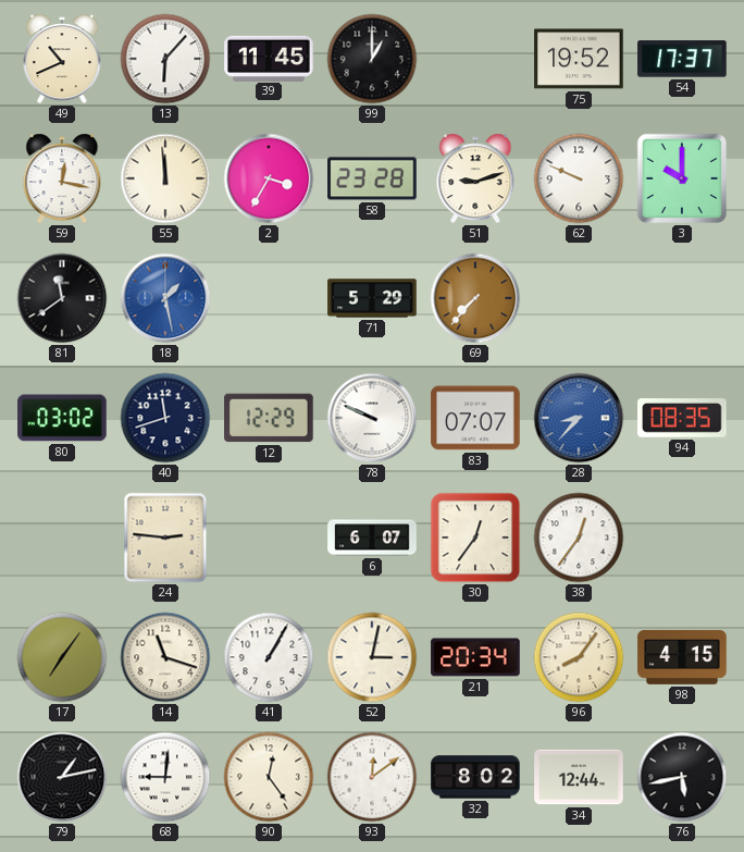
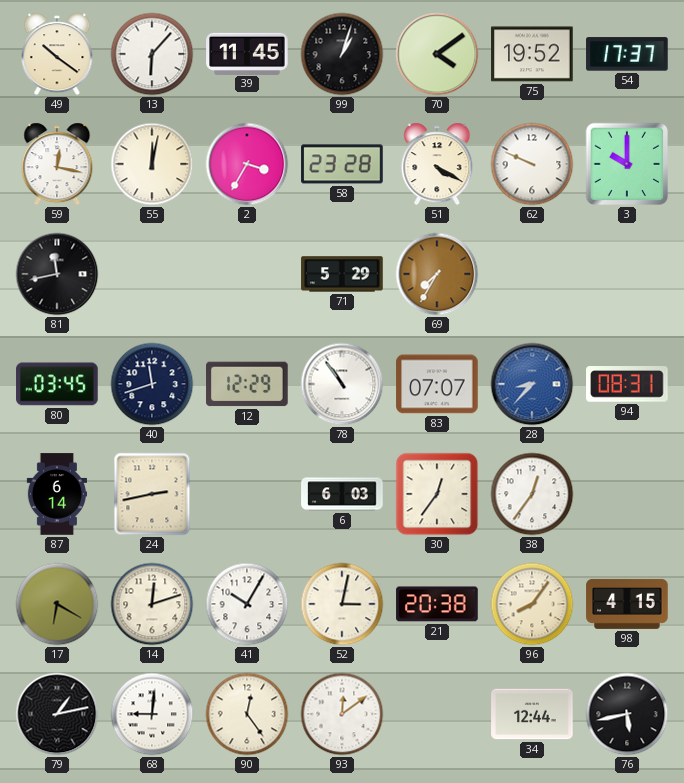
49: 10:41 -> 10:21
99: 1:00 -> 1:03
70: none -> 4:09
55: 11:59 -> 12:02
51: 9:12 -> 4:20
81: 11:39 -> 11:43
18: 1:28 -> none
69: 7:37 -> 7:35
80: 03:02 -> 03:45
78: 9:49 -> 10:54
94: 08:35 -> 08:31
87: none -> 6:14
24: 2:46 -> 2:43
6: 6:07 -> 6:03
17: 7:06 -> 6:20
14: 11:18 -> 12:12
41: 1:05 -> 10:05
21: 20:34 -> 20:38
32: 8:02 -> none
